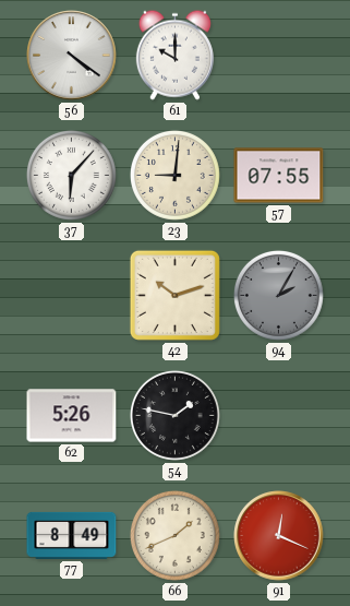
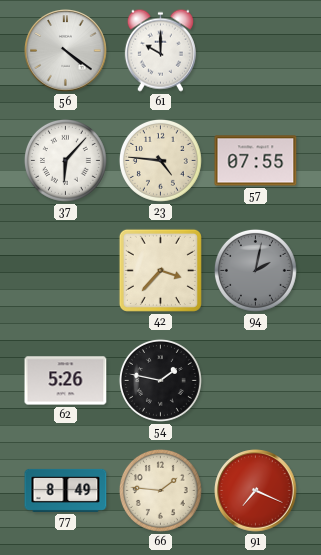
23: 9:01 -> 4:46
42: 10:12 -> 3:37
94: 2:05 -> 2:02
66: 1:41 -> 1:46
91: 12:19 -> 7:19
